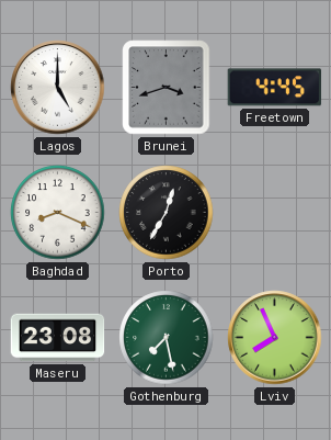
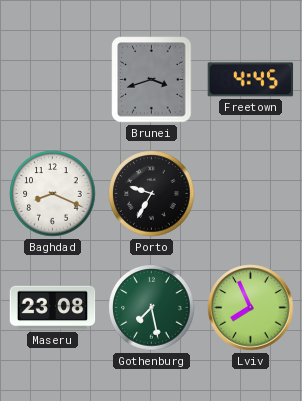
Lagos: 5:00 -> none
Porto: 12:35 -> 9:35
